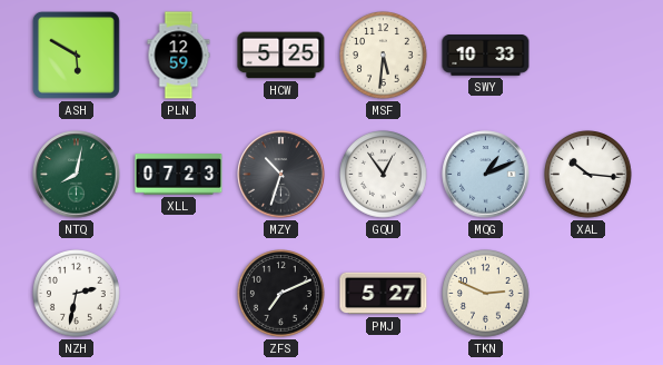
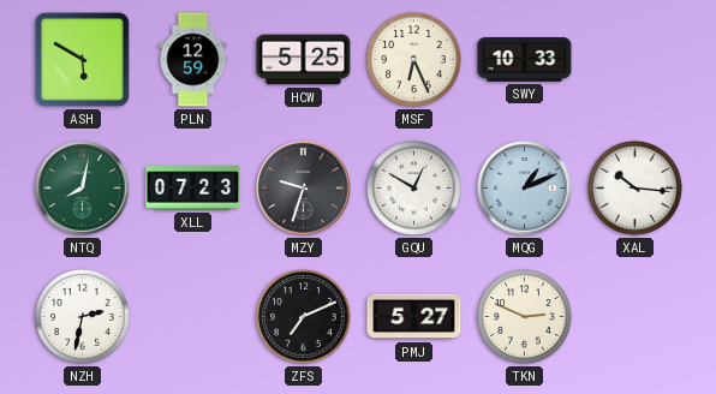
MSF: 5:31 -> 6:26
MZY: 10:33 -> 9:33
GQU: 12:54 -> 12:50
